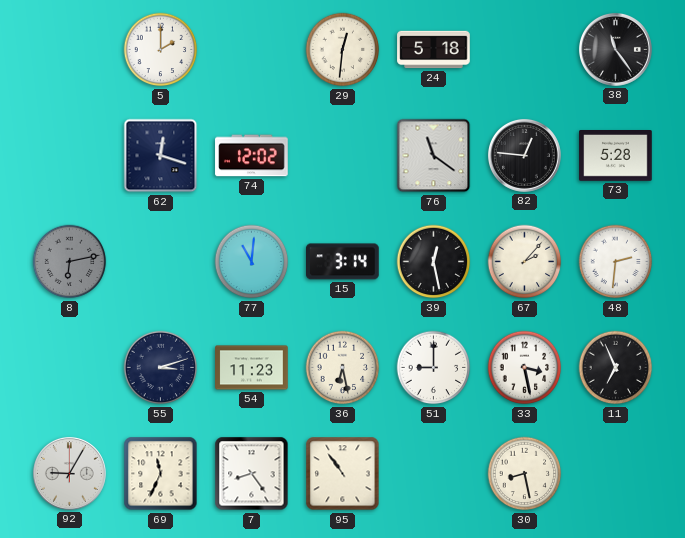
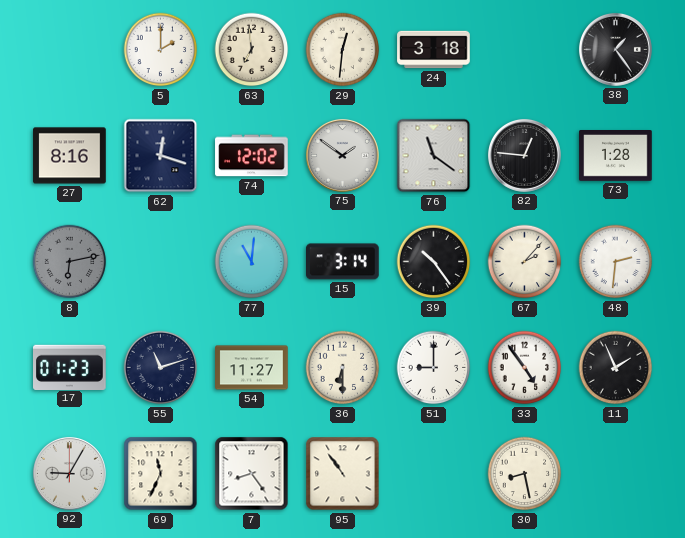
63: none -> 6:59
24: 5:18 -> 3:18
38: 11:24 -> 1:24
27: none -> 8:16
75: none -> 1:51
73: 5:28 -> 1:28
39: 12:28 -> 10:24
17: none -> 01:23
55: 3:12 -> 11:12
54: 11:23 -> 11:27
36: 6:28 -> 6:30
33: 3:28 -> 4:54
11: 6:56 -> 1:56
